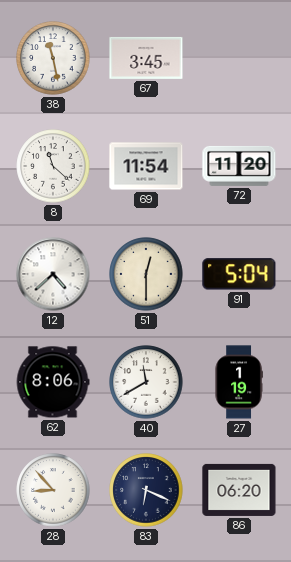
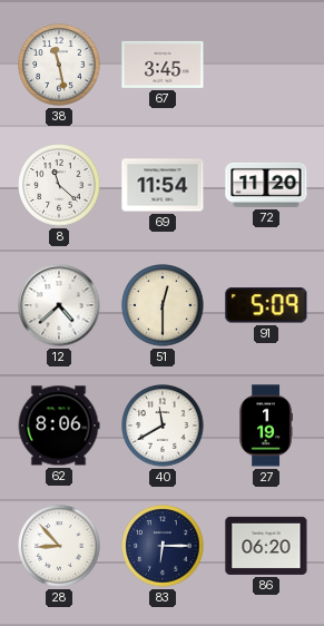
91: 5:04 -> 5:09
83: 6:19 -> 6:15
